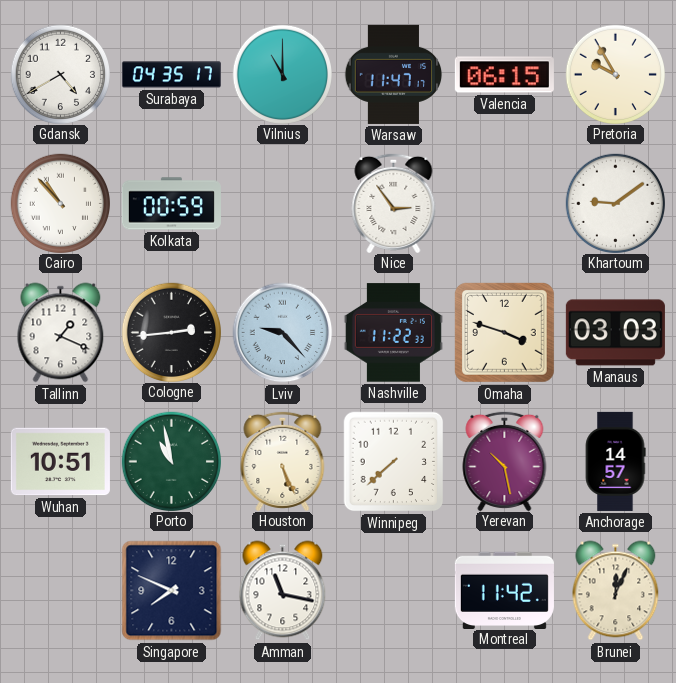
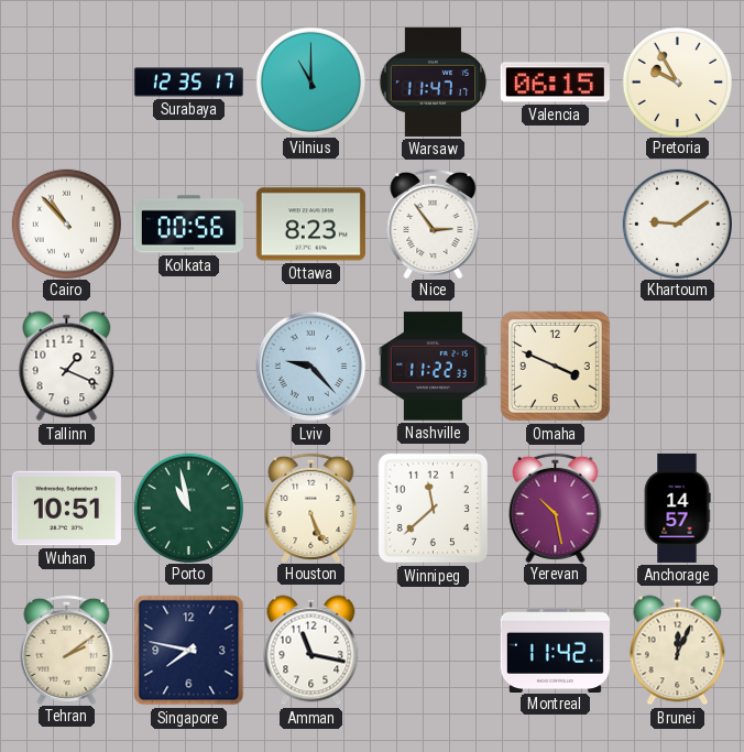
Gdansk: 4:40 -> none
Surabaya: 04:35 -> 12:35
Kolkata: 00:59 -> 00:56
Ottawa: none -> 8:23
Cologne: 2:44 -> none
Omaha: 3:48 -> 3:49
Manaus: 03:03 -> none
Winnipeg: 7:38 -> 11:38
Tehran: none -> 2:09
Singapore: 7:49 -> 7:47
